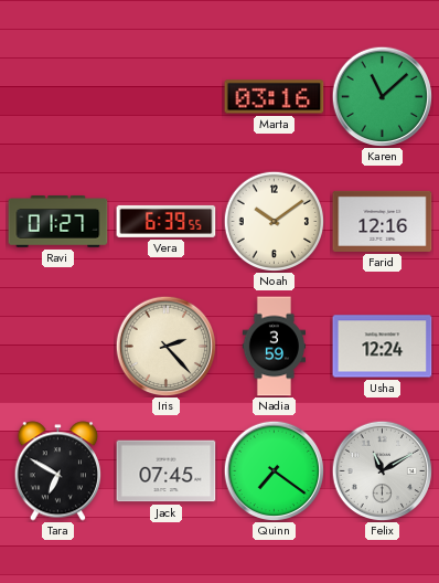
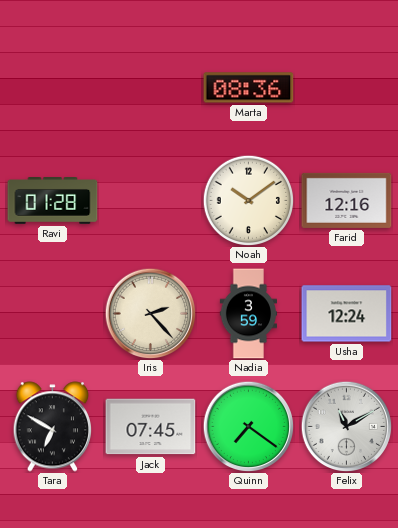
Marta: 03:16 -> 08:36
Karen: 11:08 -> none
Ravi: 01:27 -> 01:28
Vera: 6:39 -> none
